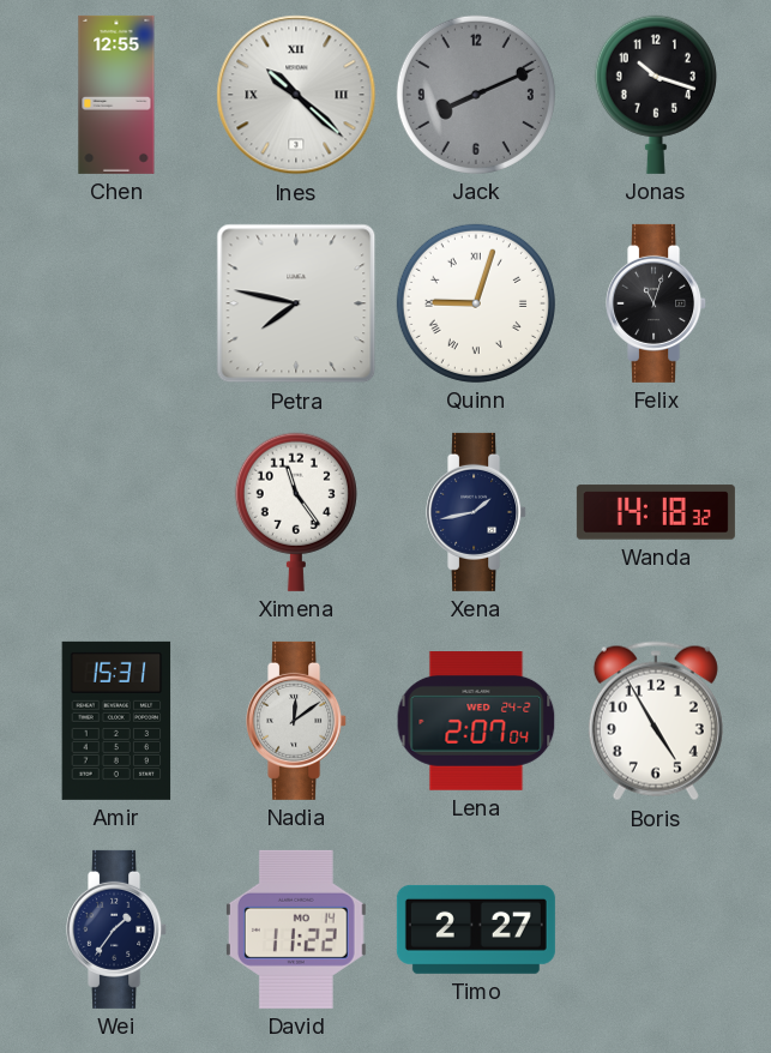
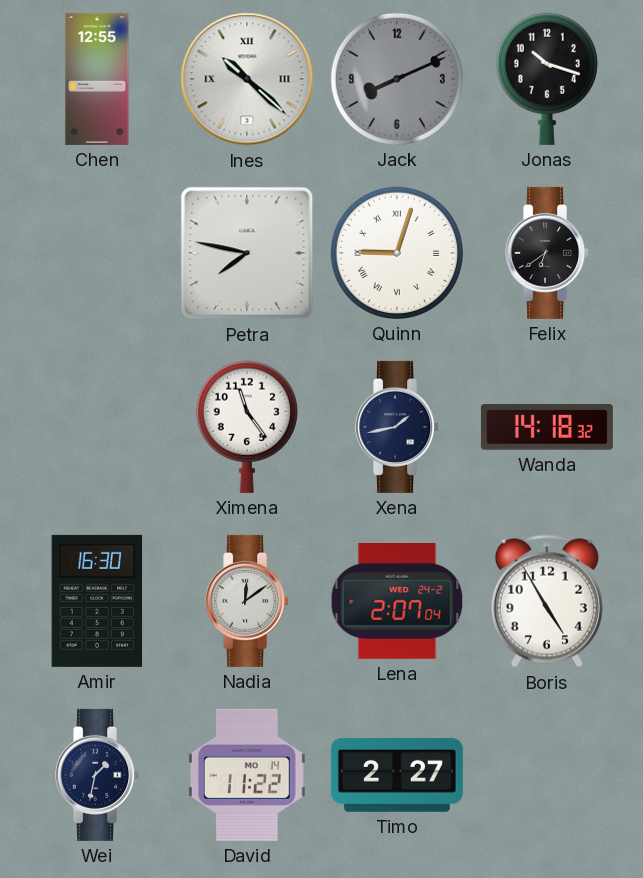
Felix: 11:03 -> 6:39
Amir: 15:31 -> 16:30
Wei: 1:36 -> 1:32
